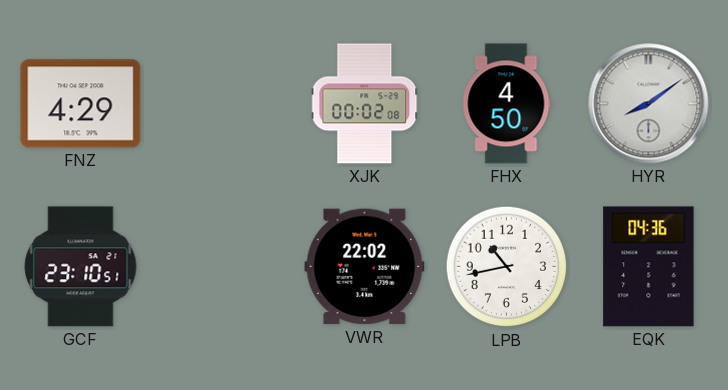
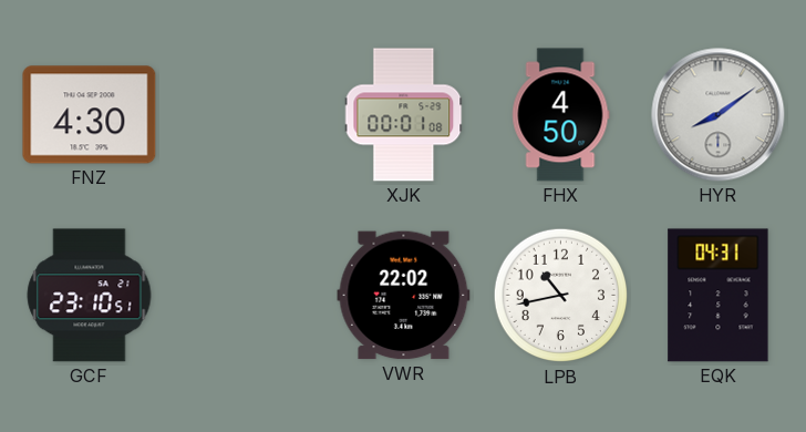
FNZ: 4:29 -> 4:30
XJK: 00:02 -> 00:01
EQK: 04:36 -> 04:31
